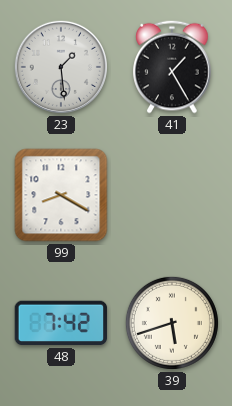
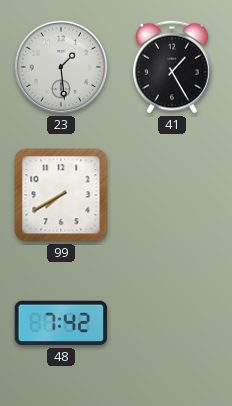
99: 8:20 -> 7:40
39: 5:42 -> none
